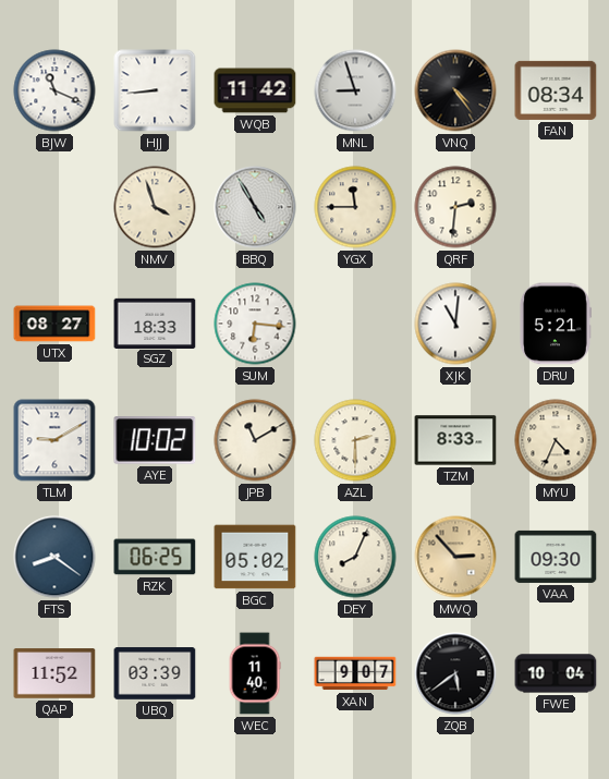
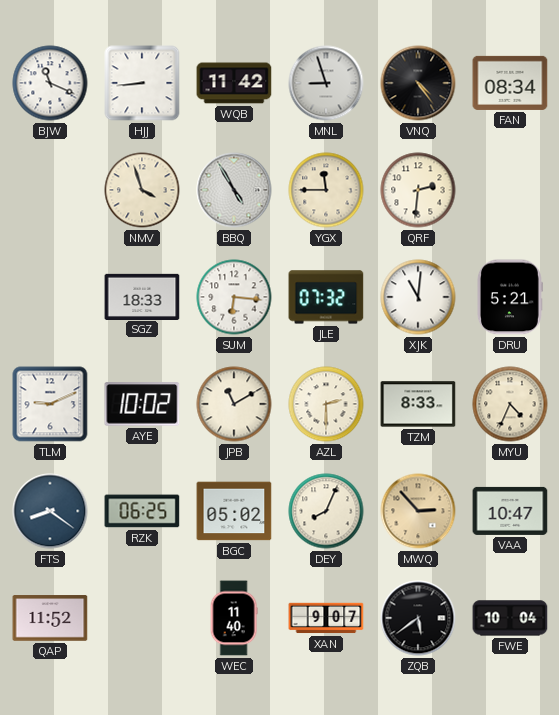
UTX: 08:27 -> none
JLE: none -> 07:32
TLM: 9:10 -> 9:11
VAA: 09:30 -> 10:47
UBQ: 03:39 -> none
